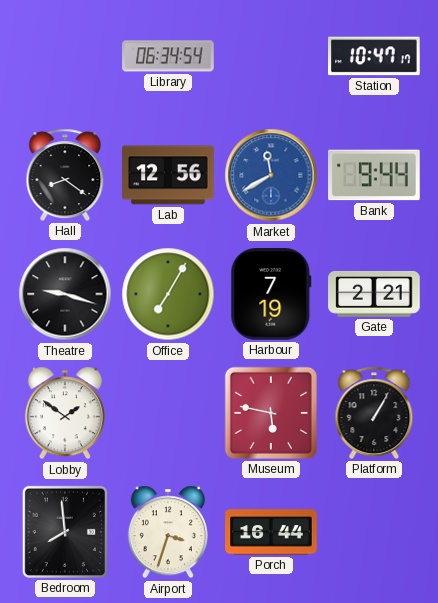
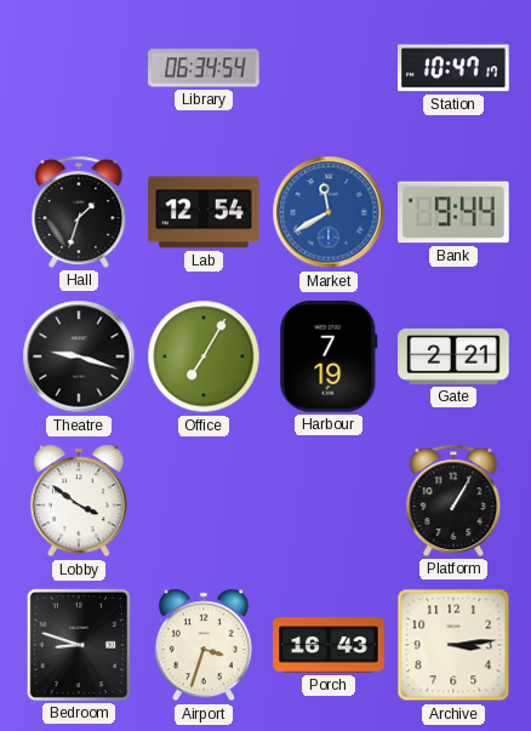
Hall: 8:21 -> 1:33
Lab: 12:56 -> 12:54
Lobby: 1:51 -> 3:51
Museum: 5:47 -> none
Bedroom: 7:59 -> 8:48
Porch: 16:44 -> 16:43
Archive: none -> 3:14
